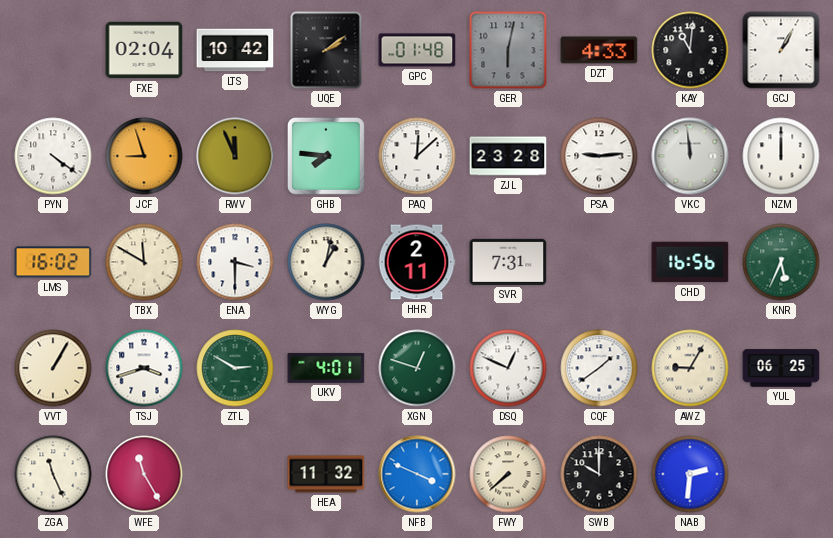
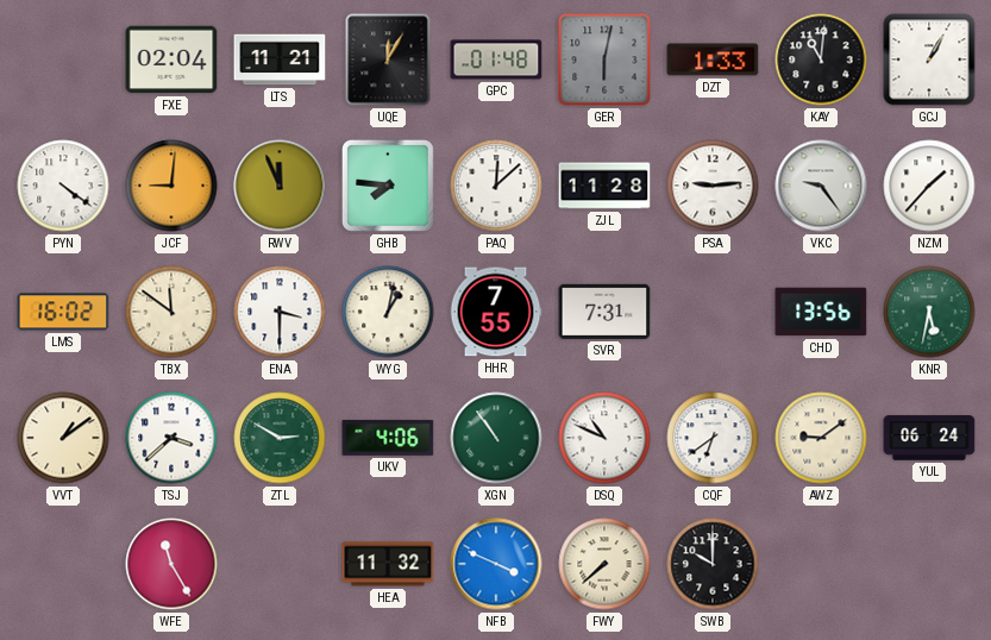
LTS: 10:42 -> 11:21
UQE: 2:09 -> 12:05
DZT: 4:33 -> 1:33
JCF: 8:57 -> 9:01
ZJL: 23:28 -> 11:28
VKC: 11:59 -> 9:24
NZM: 12:00 -> 1:37
TBX: 11:50 -> 11:51
HHR: 2:11 -> 7:55
CHD: 16:56 -> 13:56
KNR: 5:34 -> 5:32
VVT: 1:05 -> 1:09
TSJ: 3:42 -> 3:38
UKV: 4:01 -> 4:06
XGN: 12:48 -> 10:54
DSQ: 12:49 -> 10:49
CQF: 1:39 -> 6:39
AWZ: 9:05 -> 9:09
YUL: 06:25 -> 06:24
ZGA: 11:26 -> none
NAB: 2:31 -> none
